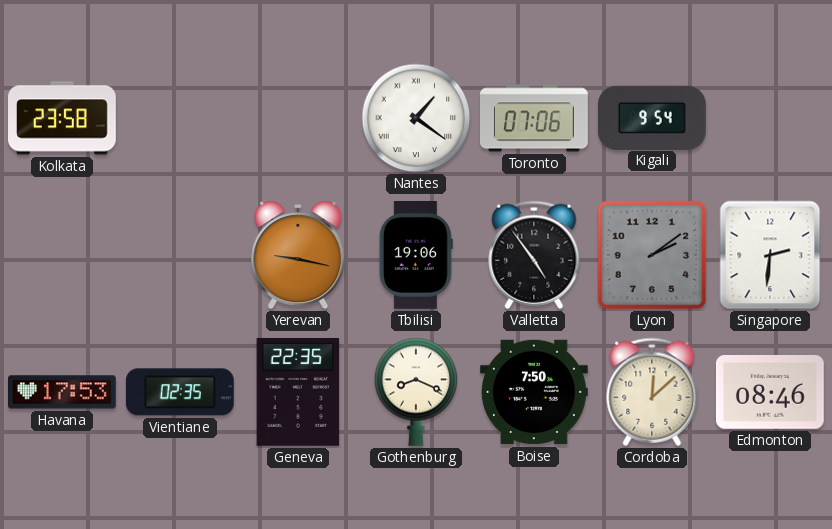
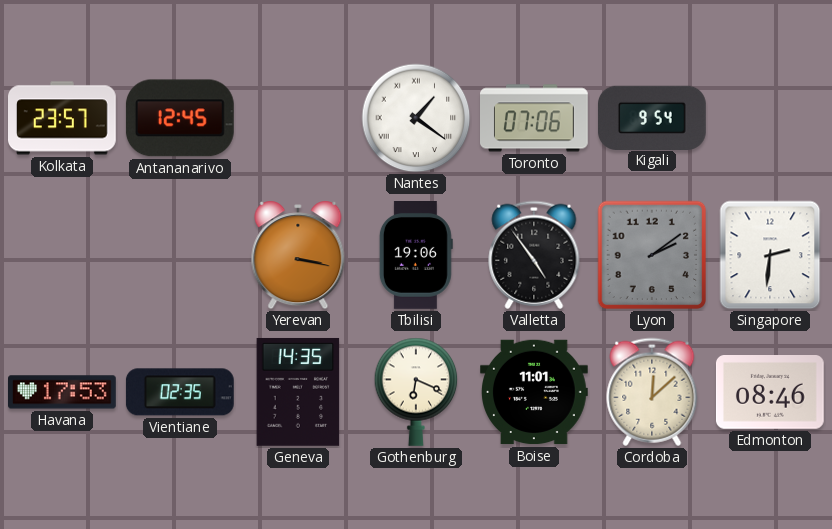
Kolkata: 23:58 -> 23:57
Antananarivo: none -> 12:45
Yerevan: 9:17 -> 3:17
Geneva: 22:35 -> 14:35
Gothenburg: 8:19 -> 6:19
Boise: 7:50 -> 11:01
